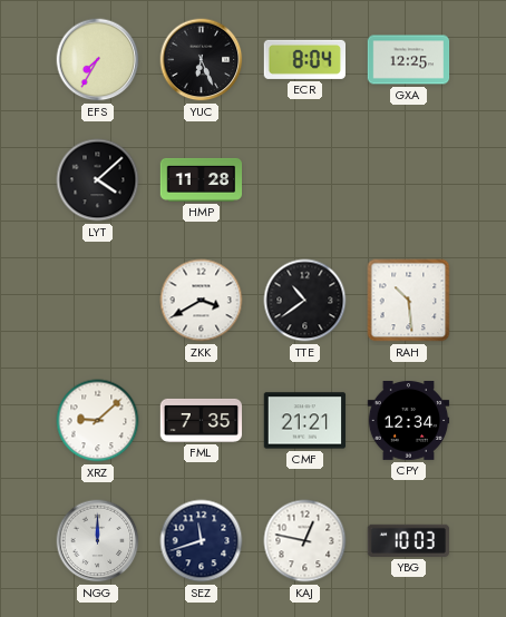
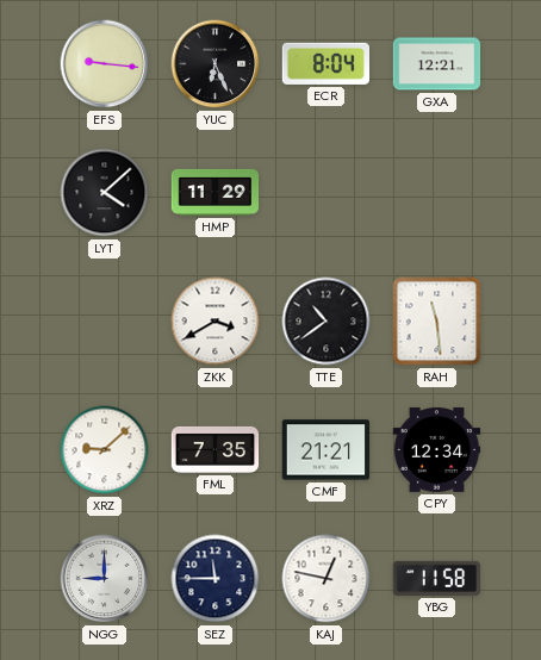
EFS: 7:35 -> 9:16
GXA: 12:25 -> 12:21
HMP: 11:28 -> 11:29
RAH: 10:29 -> 11:29
NGG: 12:00 -> 9:00
SEZ: 11:42 -> 11:45
YBG: 10:03 -> 11:58
